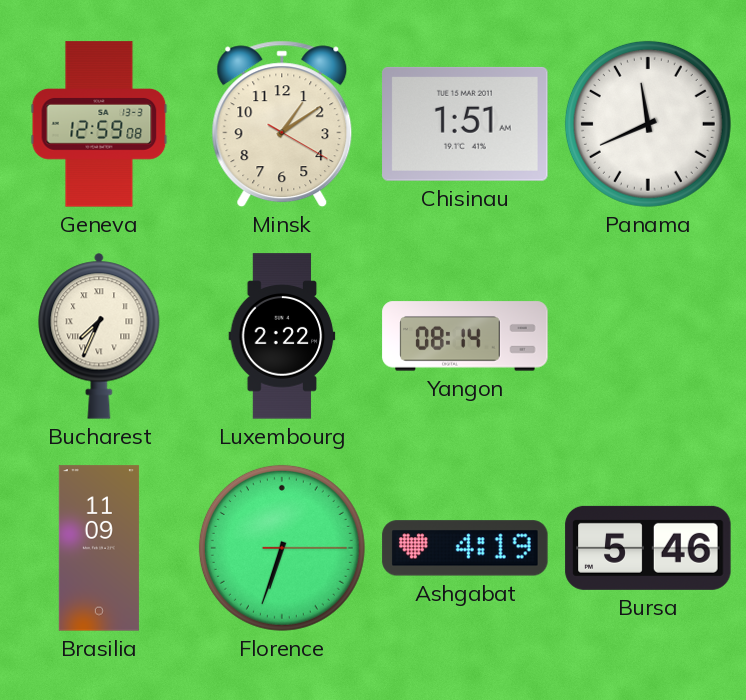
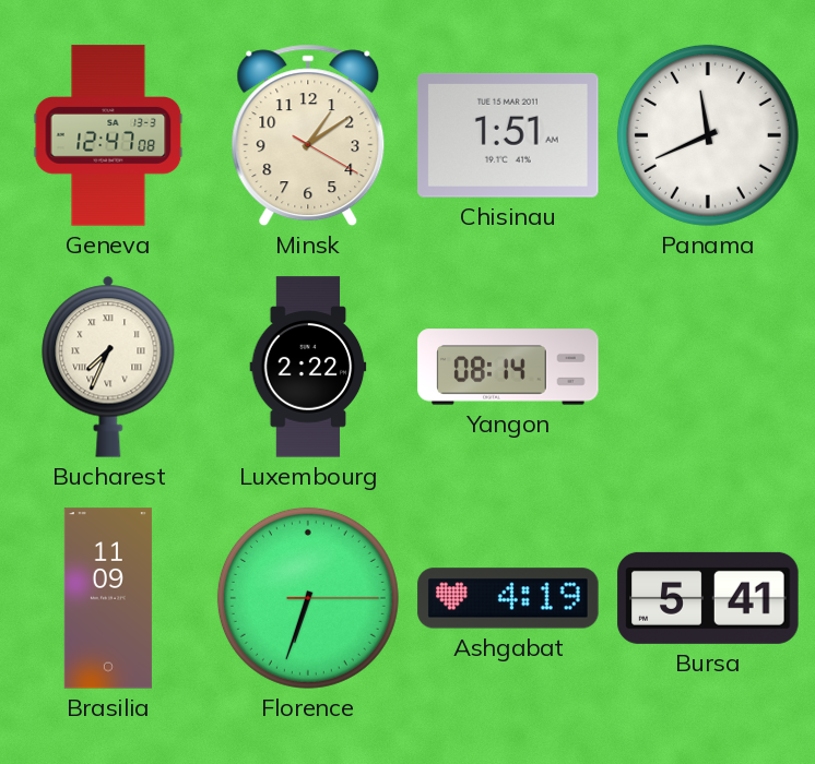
Geneva: 12:59 -> 12:47
Bursa: 5:46 -> 5:41
